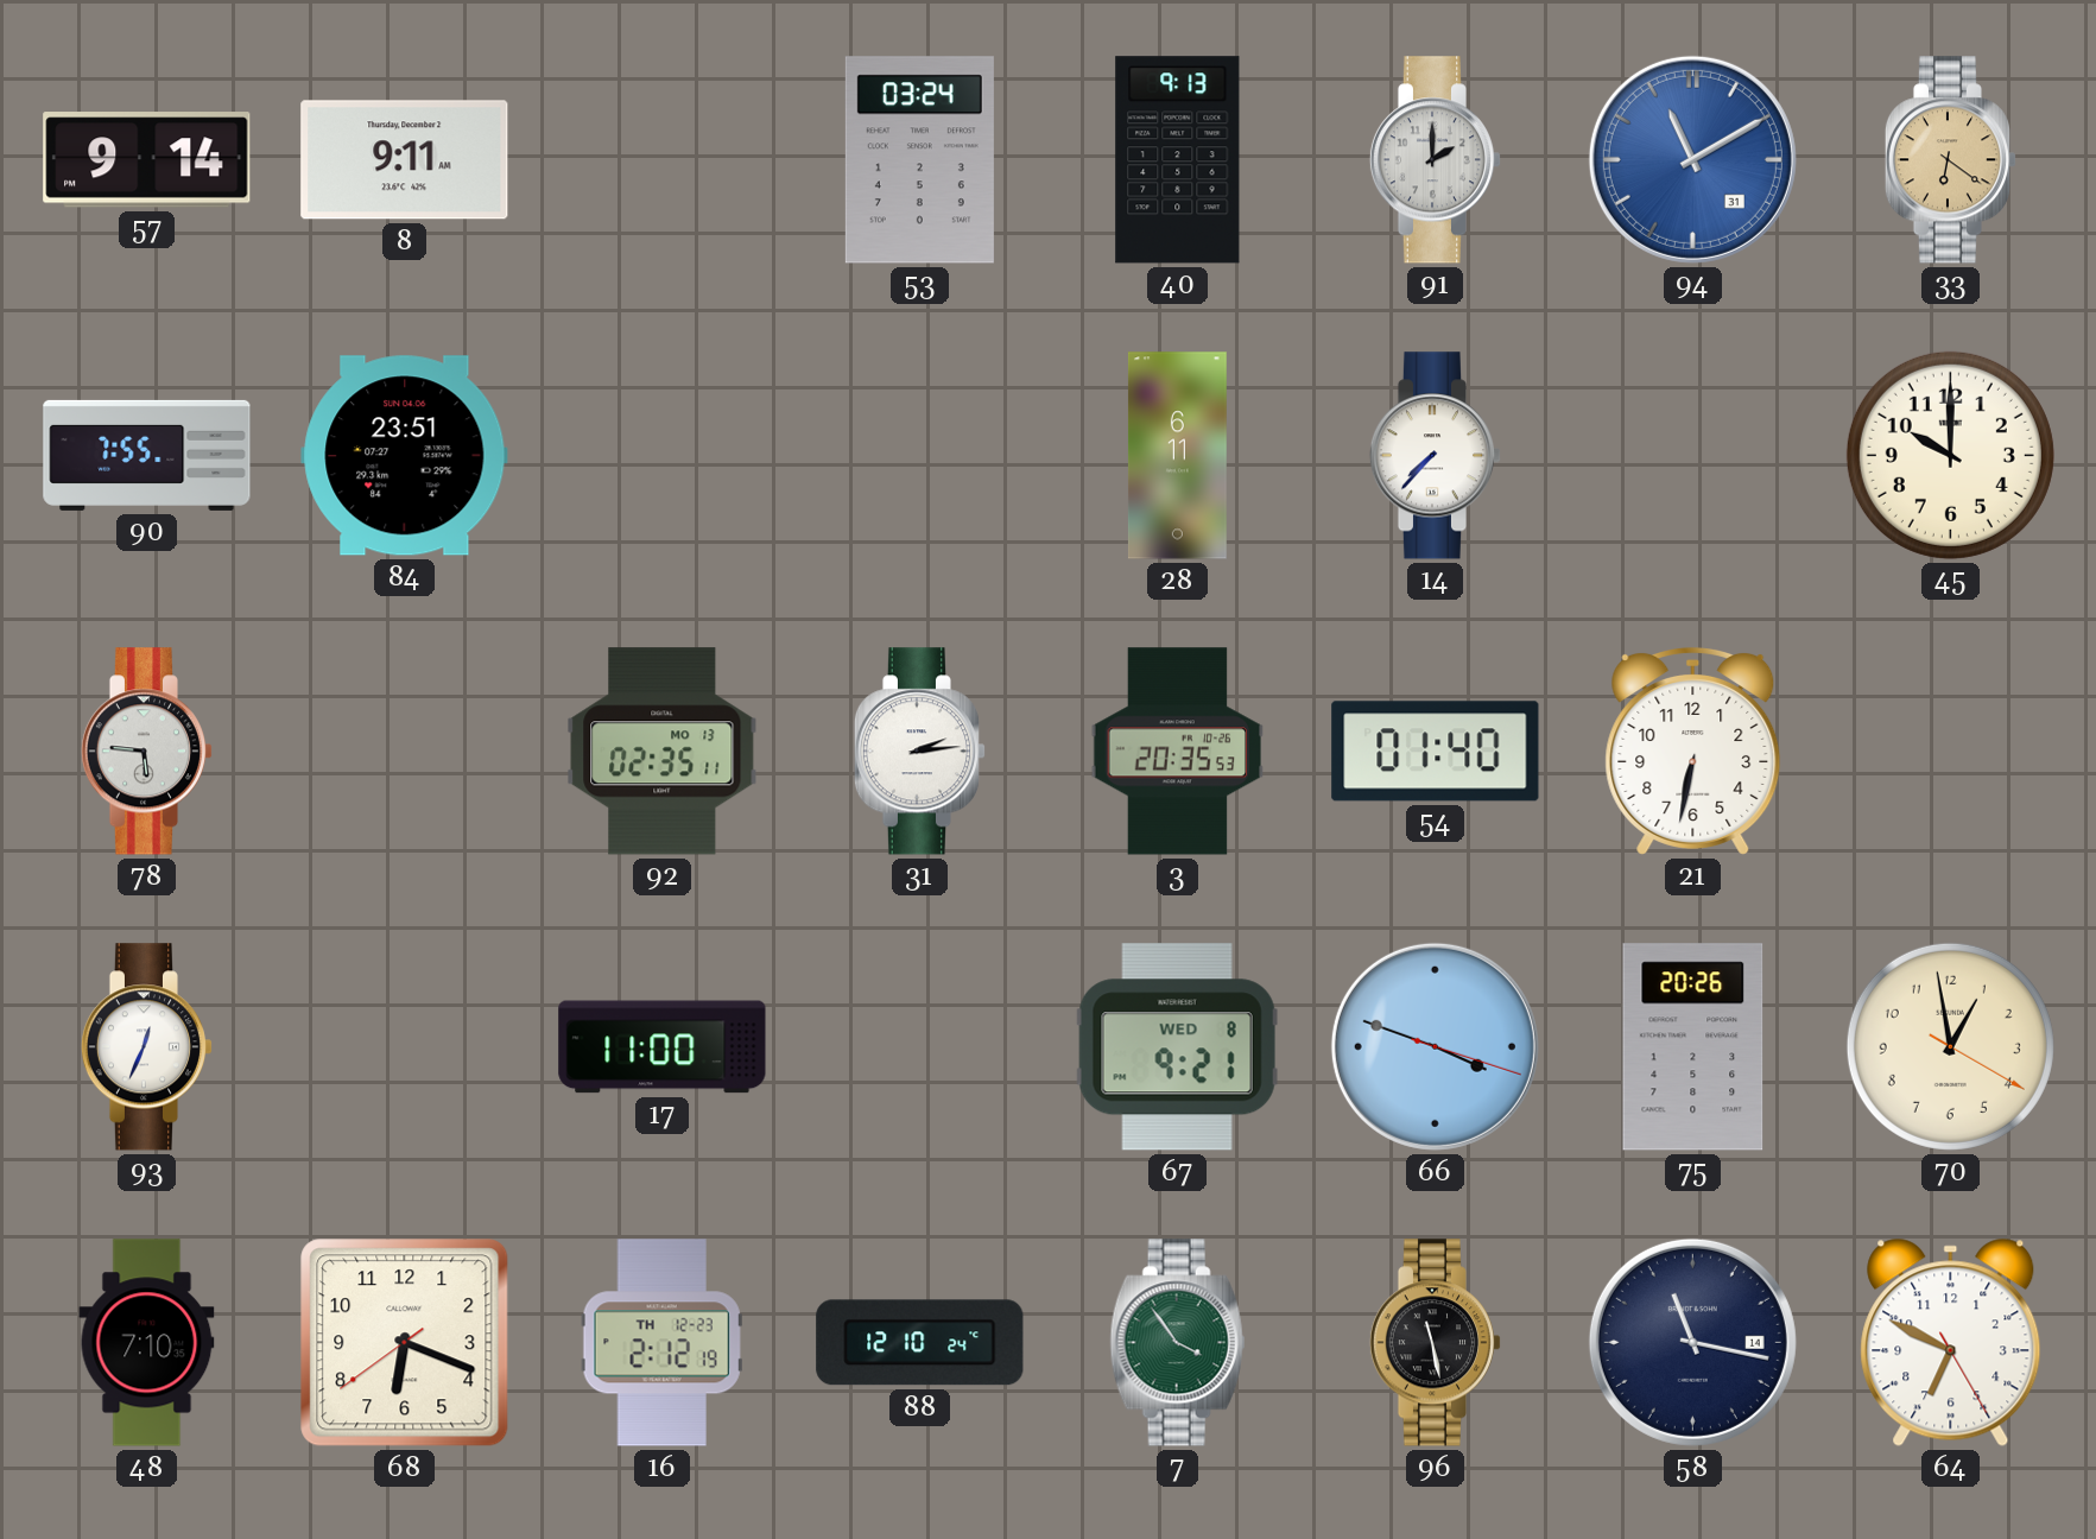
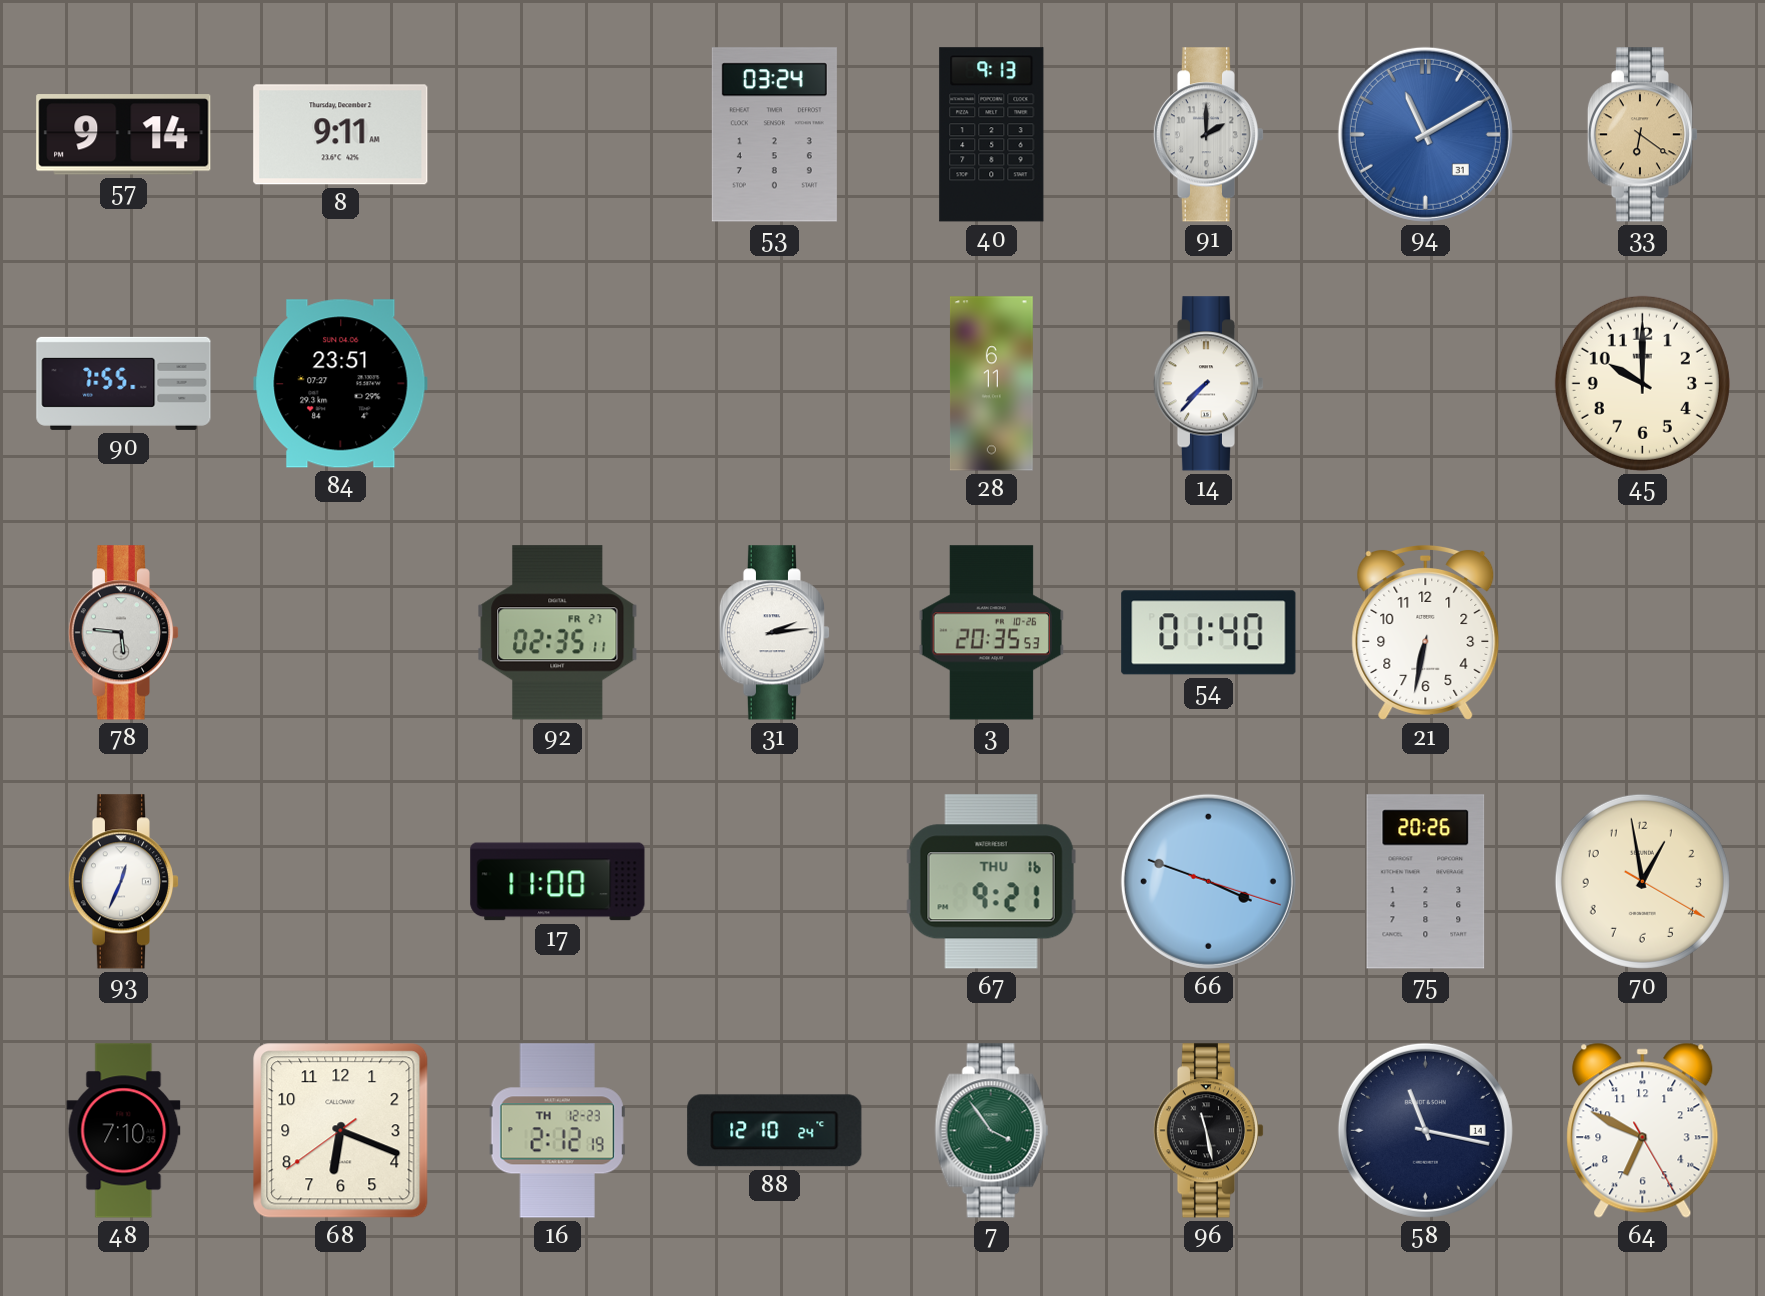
92 date: MO 13 -> FR 27
67 date: WED 8 -> THU 16
